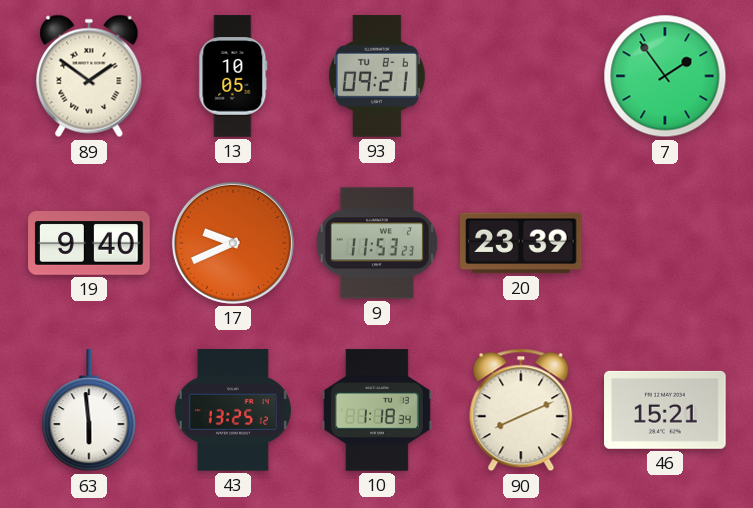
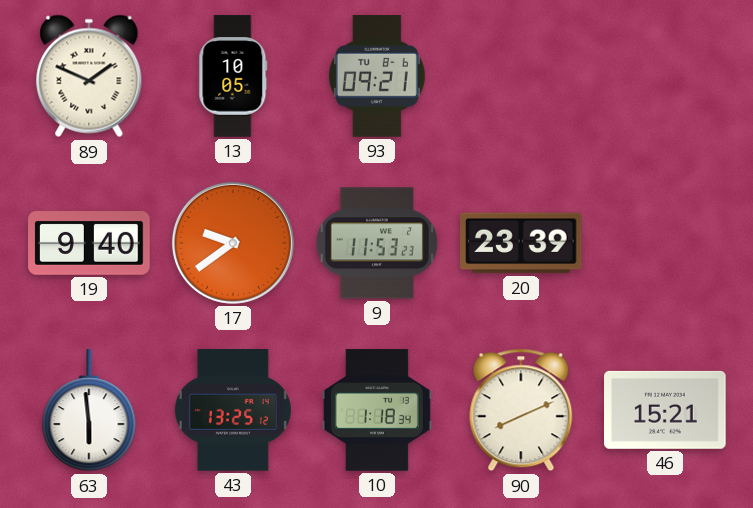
89: 1:51 -> 1:49
7: 1:54 -> none
17: 9:41 -> 9:39
